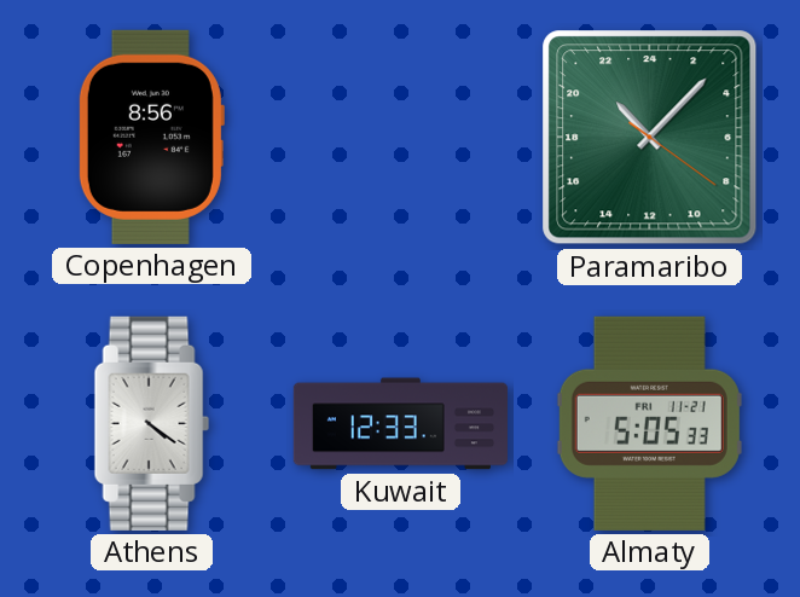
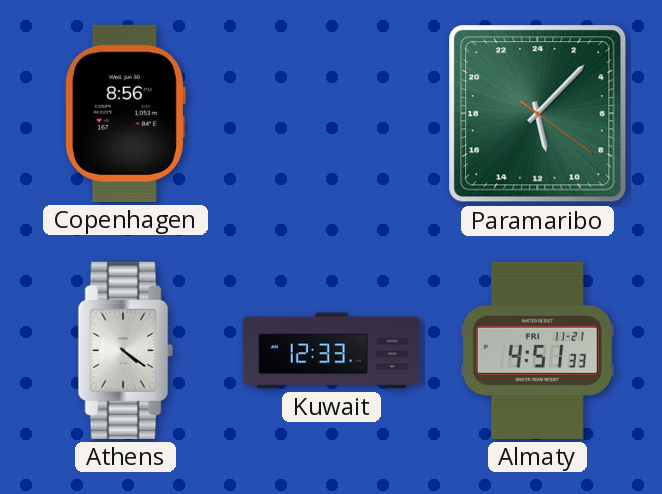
Paramaribo: 21:07 -> 11:07
Almaty: 5:05 -> 4:51
